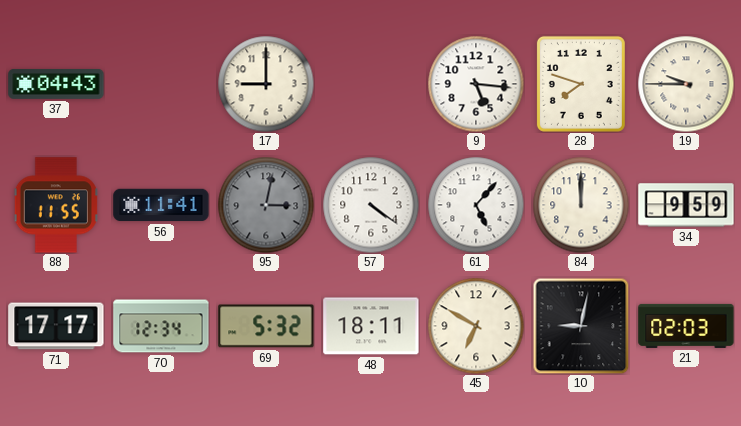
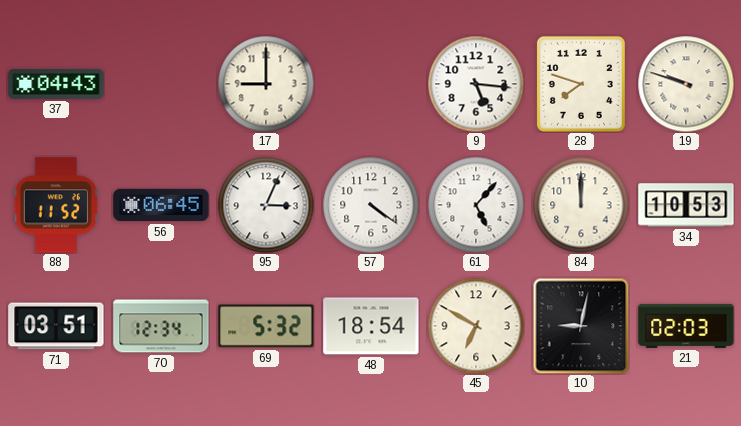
19: 9:45 -> 9:48
88: 11:55 -> 11:52
56: 11:41 -> 06:45
95: 3:02 -> 3:04
95 dial: grey -> white
34: 9:59 -> 10:53
71: 17:17 -> 03:51
48: 18:11 -> 18:54
